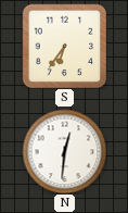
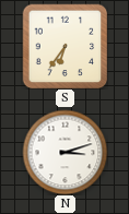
N: 12:31 -> 3:12
